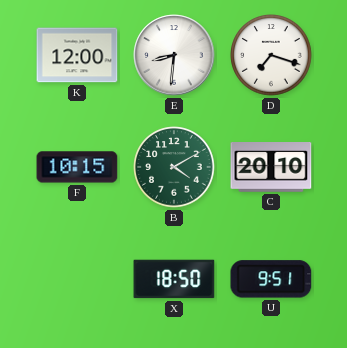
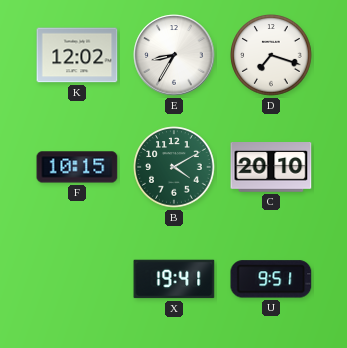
K: 12:00 -> 12:02
E: 8:31 -> 8:35
X: 18:50 -> 19:41
